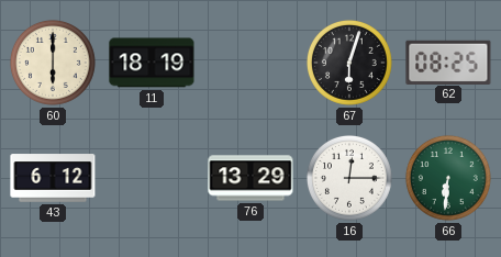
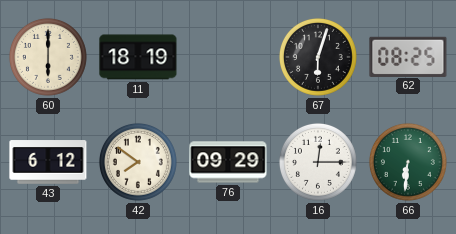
42: none -> 7:51
76: 13:29 -> 09:29
